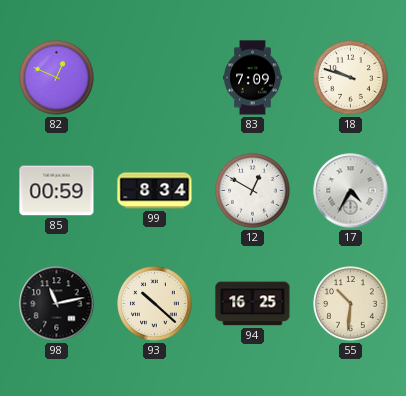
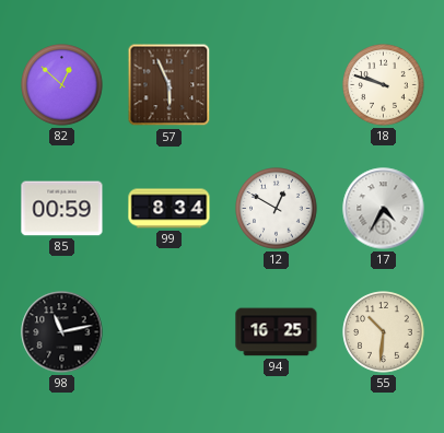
82: 12:49 -> 12:52
57: none -> 5:56
83: 7:09 -> none
93: 10:22 -> none
